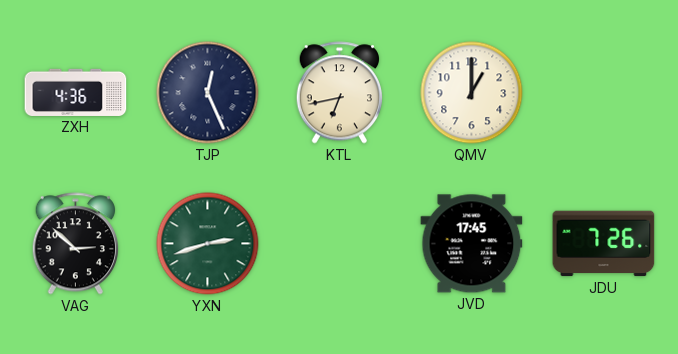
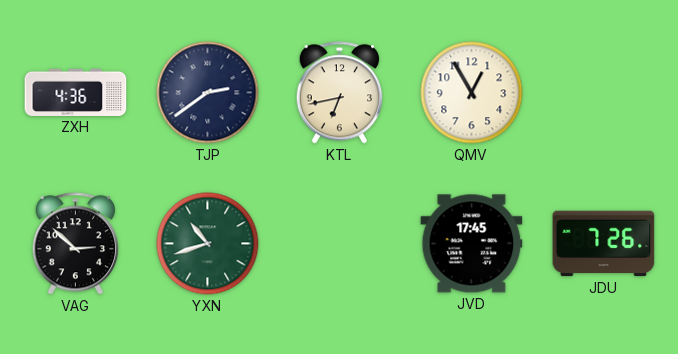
TJP: 12:26 -> 2:39
QMV: 1:00 -> 12:55
YXN: 2:42 -> 10:42
